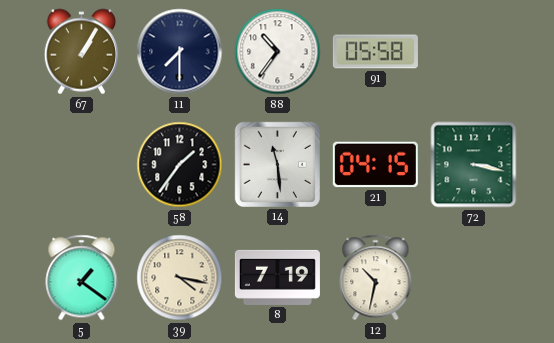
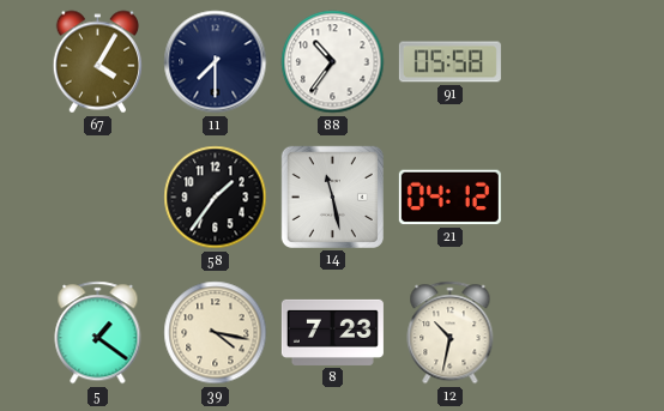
67: 1:05 -> 4:05
14: 11:29 -> 11:28
21: 04:15 -> 04:12
72: 3:17 -> none
8: 7:19 -> 7:23
